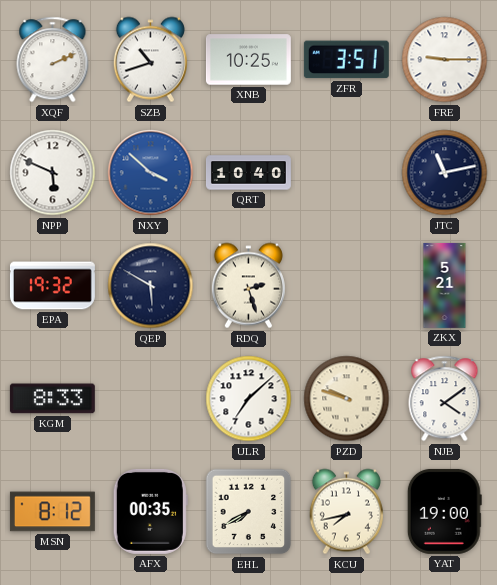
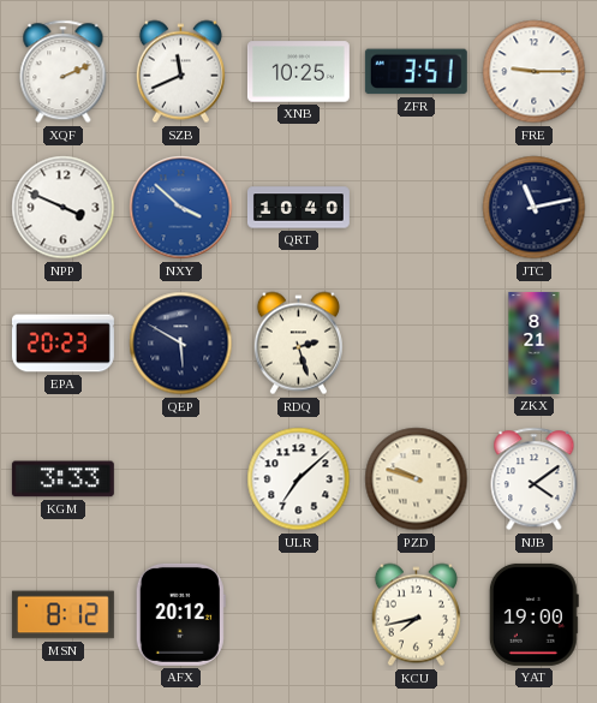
SZB: 10:42 -> 11:41
NPP: 5:49 -> 3:49
EPA: 19:32 -> 20:23
ZKX: 5:21 -> 8:21
KGM: 8:33 -> 3:33
AFX: 00:35 -> 20:12
EHL: 7:40 -> none
